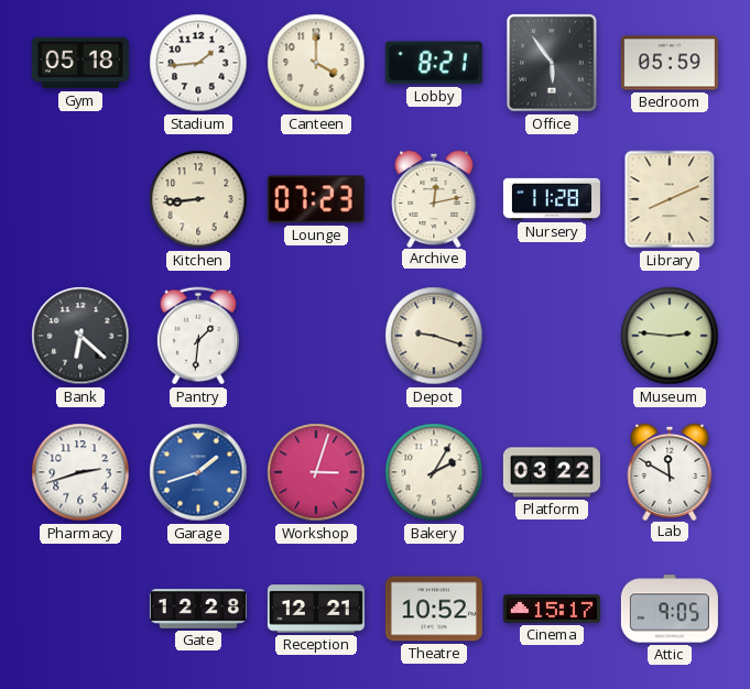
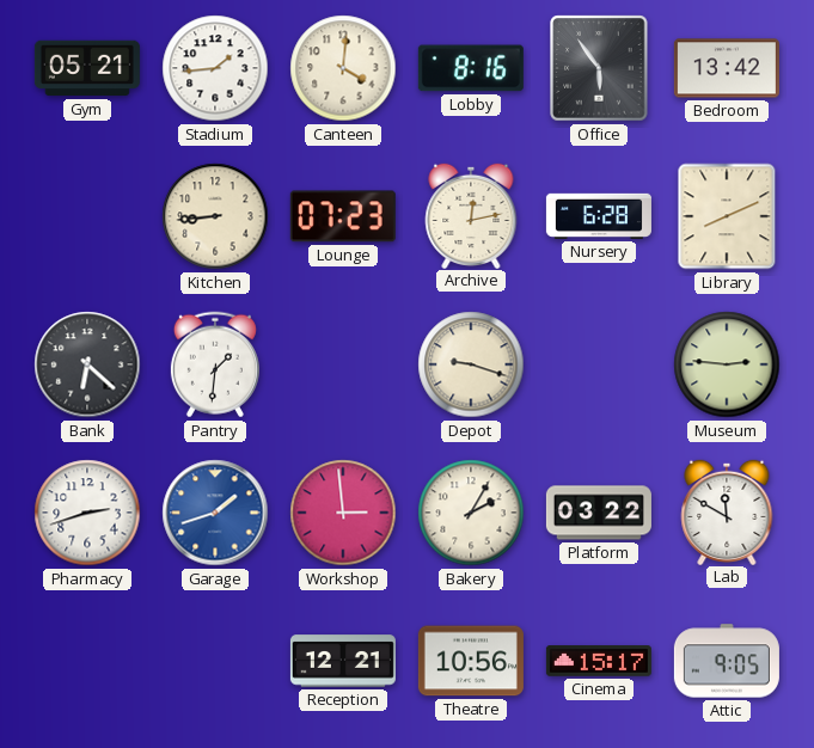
Gym: 05:18 -> 05:21
Canteen: 4:00 -> 4:01
Lobby: 8:21 -> 8:16
Bedroom: 05:59 -> 13:42
Nursery: 11:28 -> 6:28
Workshop: 3:03 -> 2:59
Gate: 12:28 -> none
Theatre: 10:52 -> 10:56
